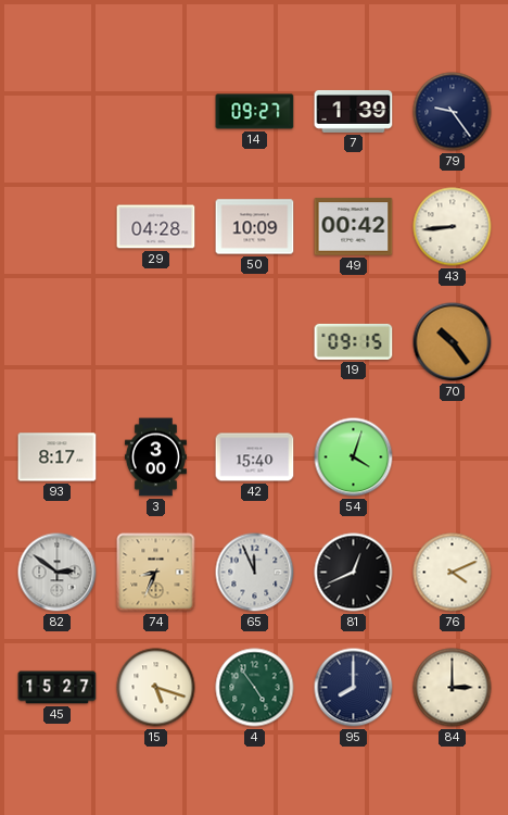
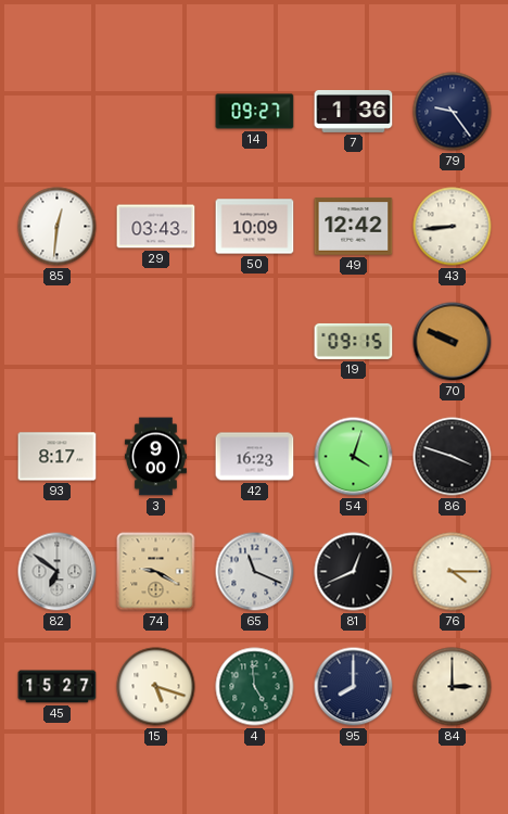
7: 1:39 -> 1:36
85: none -> 12:31
29: 04:28 -> 03:43
49: 00:42 -> 12:42
70: 10:24 -> 9:49
3: 3:00 -> 9:00
42: 15:40 -> 16:23
86: none -> 3:48
82: 2:51 -> 6:51
74: 8:34 -> 9:20
65: 11:56 -> 11:19
76: 4:11 -> 4:15
4: 4:54 -> 4:59
